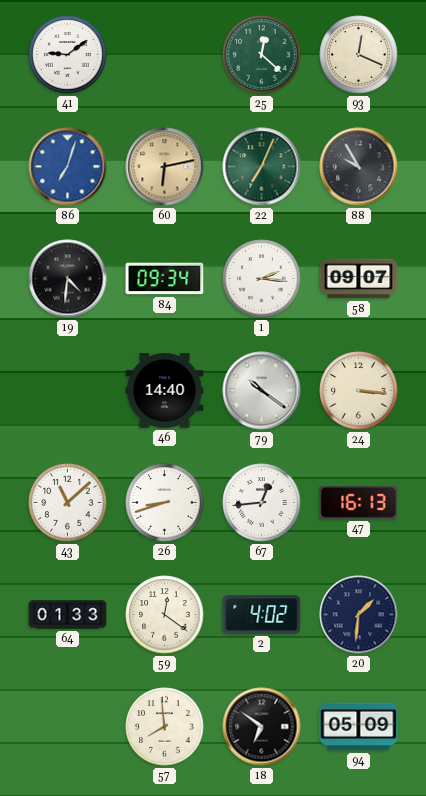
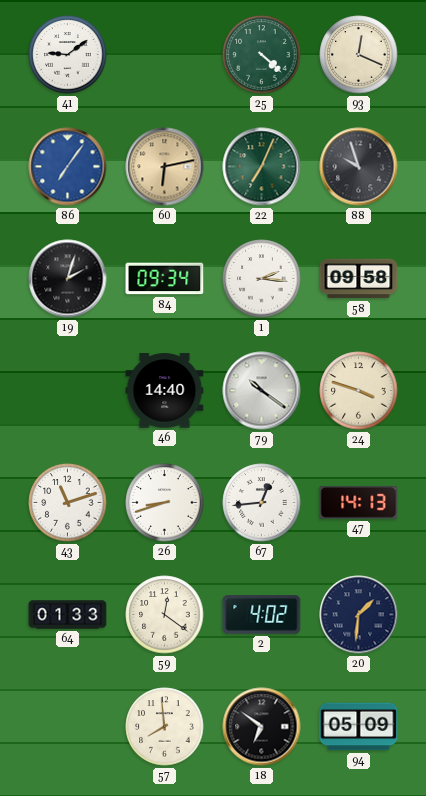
25: 12:22 -> 4:22
86: 7:03 -> 7:06
88: 9:55 -> 9:57
19: 4:31 -> 2:03
58: 09:07 -> 09:58
24: 3:16 -> 3:48
43: 11:08 -> 11:12
47: 16:13 -> 14:13
